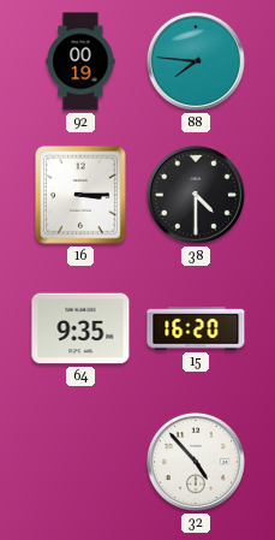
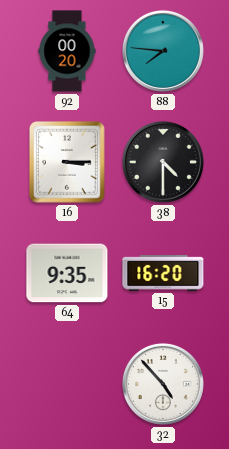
92: 00:19 -> 00:20
